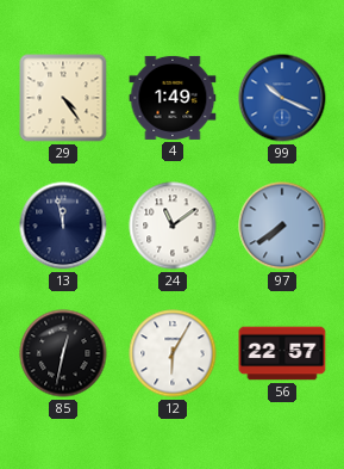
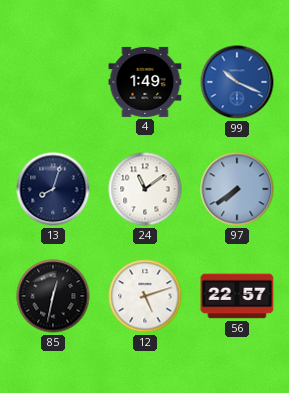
29: 4:24 -> none
13: 11:58 -> 8:03
12: 6:05 -> 5:12
